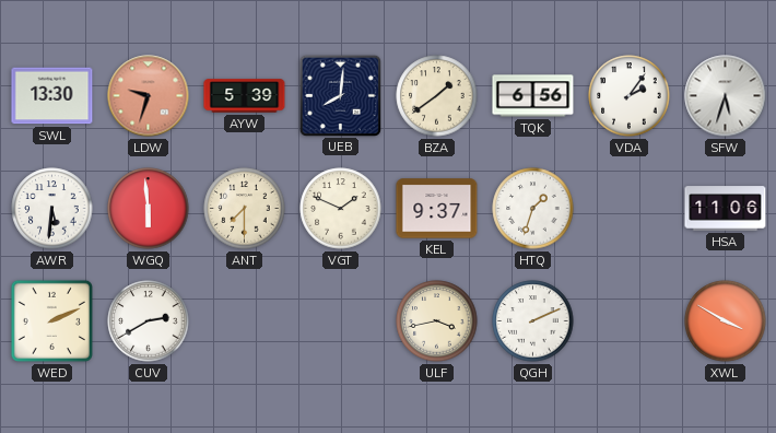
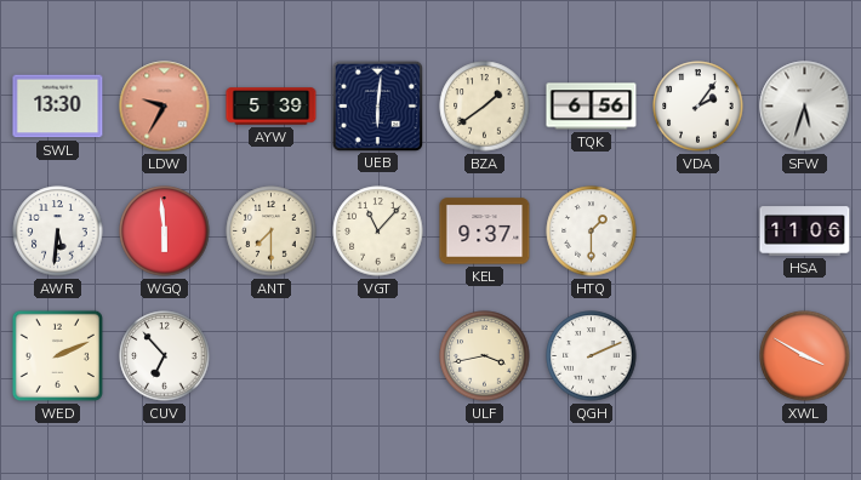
LDW: 9:33 -> 9:35
UEB: 8:01 -> 6:01
VGT: 1:49 -> 11:07
HTQ: 1:33 -> 1:30
CUV: 2:40 -> 6:53
